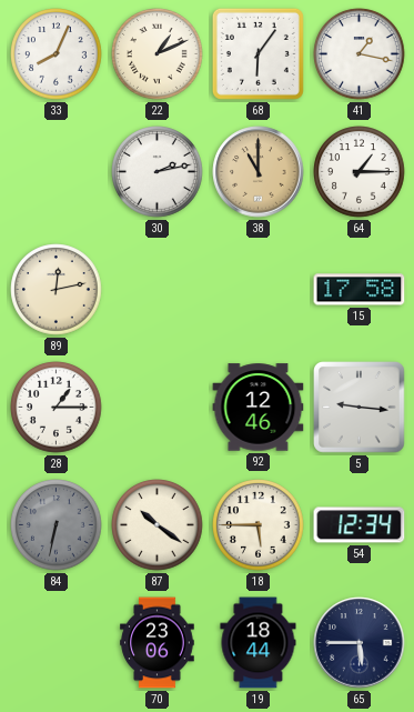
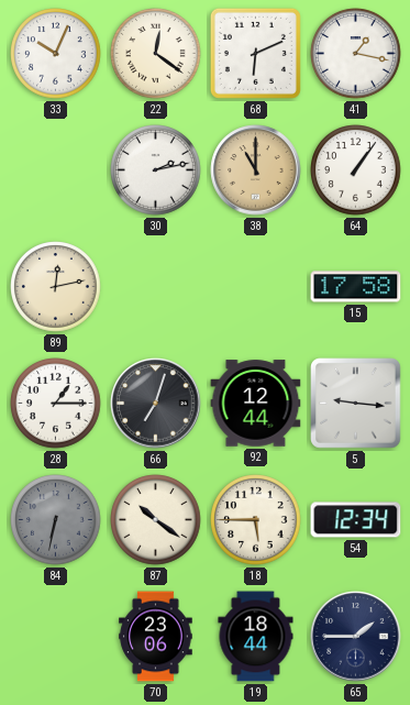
33: 8:04 -> 10:04
22: 1:11 -> 12:21
68: 6:06 -> 6:11
64: 1:15 -> 1:06
66: none -> 7:03
92: 12:46 -> 12:44
65: 5:45 -> 1:45
